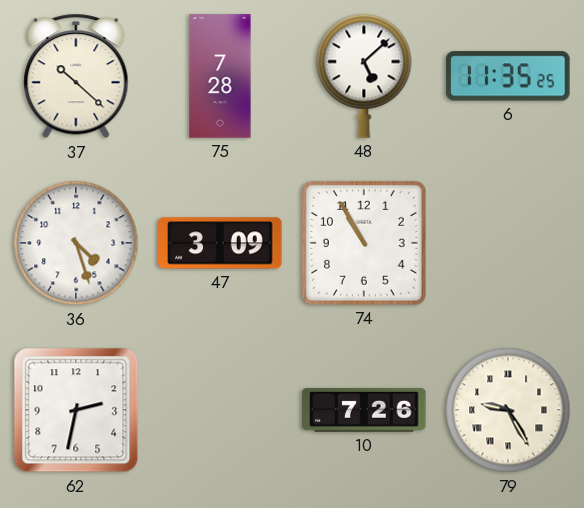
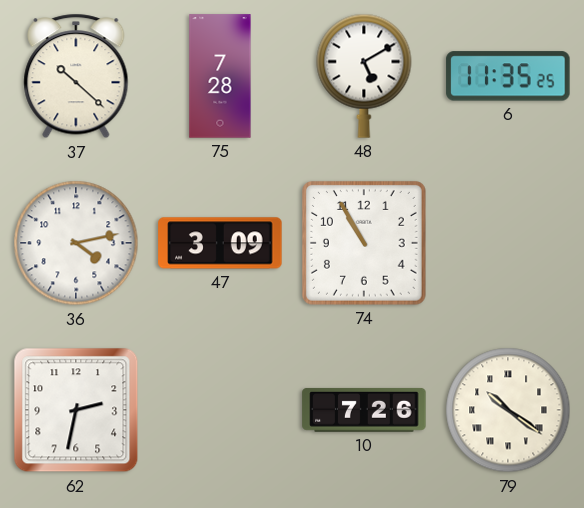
48: 5:08 -> 5:10
36: 4:27 -> 4:13
79: 9:25 -> 10:21
